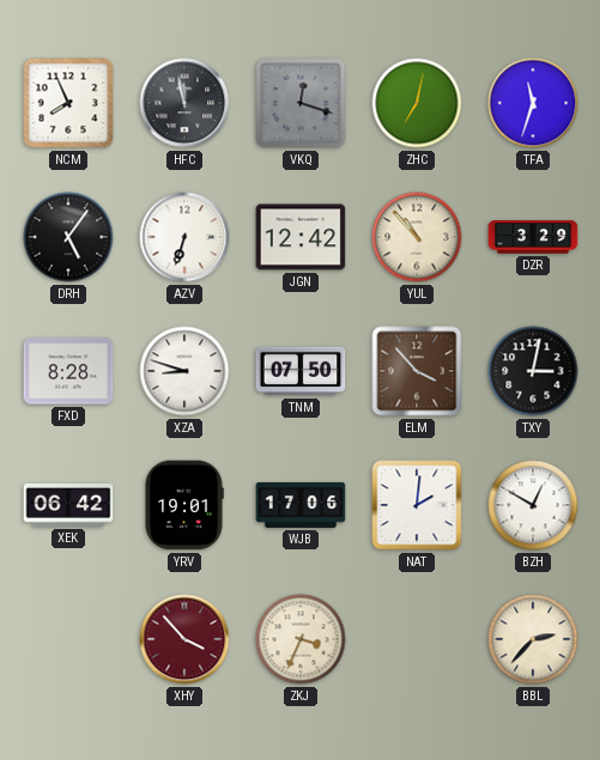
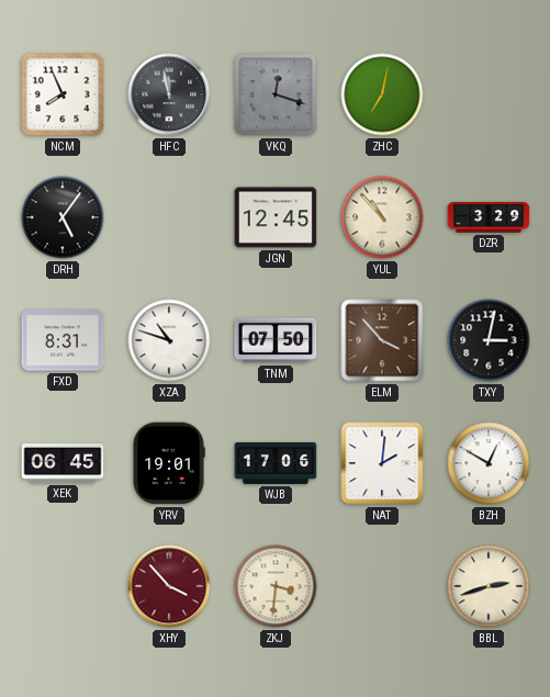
TFA: 11:33 -> none
AZV: 6:33 -> none
JGN: 12:42 -> 12:45
FXD: 8:28 -> 8:31
XZA: 8:48 -> 10:48
XEK: 06:42 -> 06:45
ZKJ: 3:34 -> 3:31
BBL: 2:37 -> 2:42
